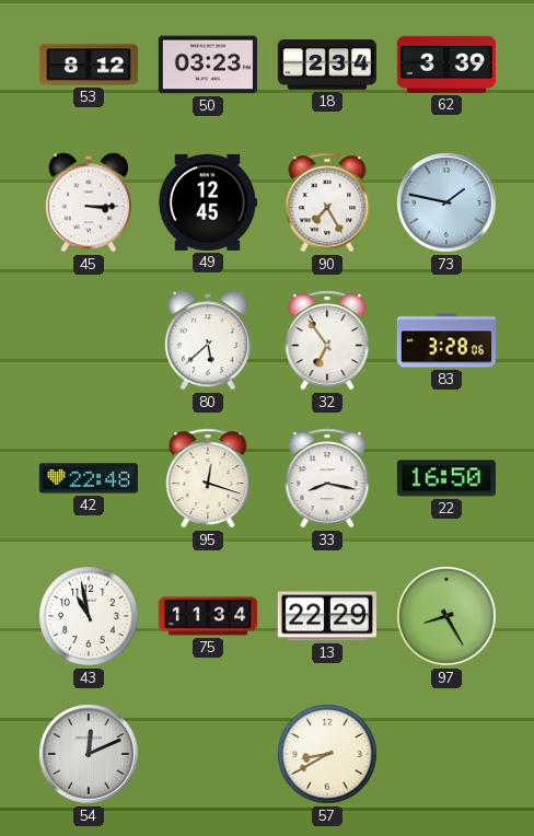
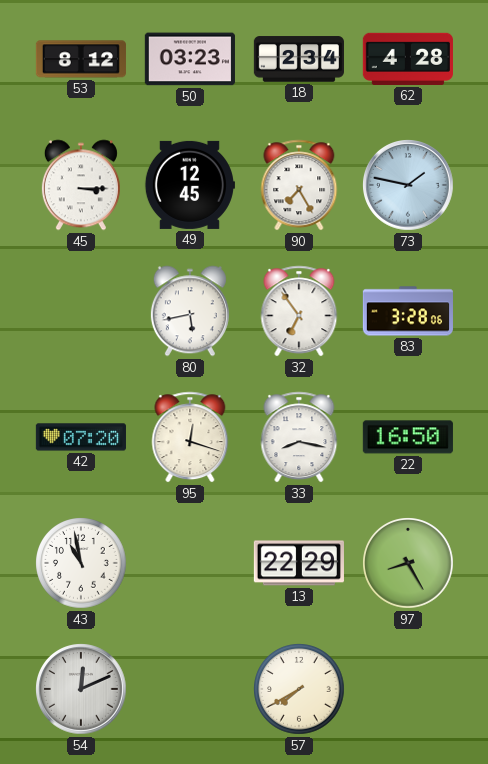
62: 3:39 -> 4:28
80: 5:38 -> 5:43
42: 22:48 -> 07:20
75: 11:34 -> none
57: 8:40 -> 7:40
